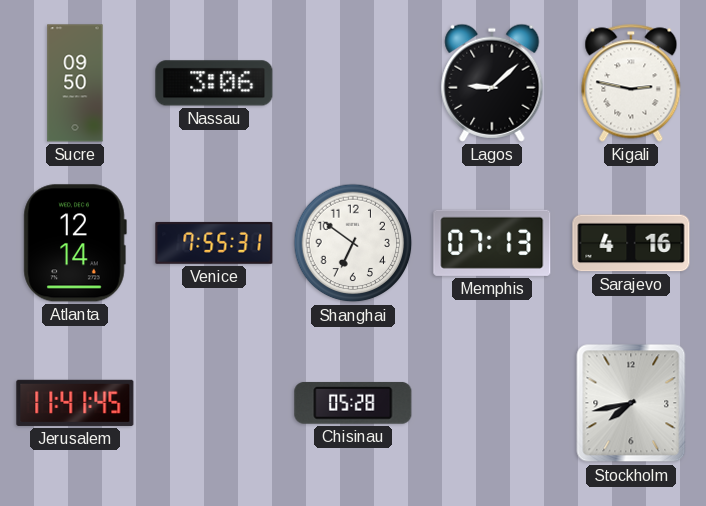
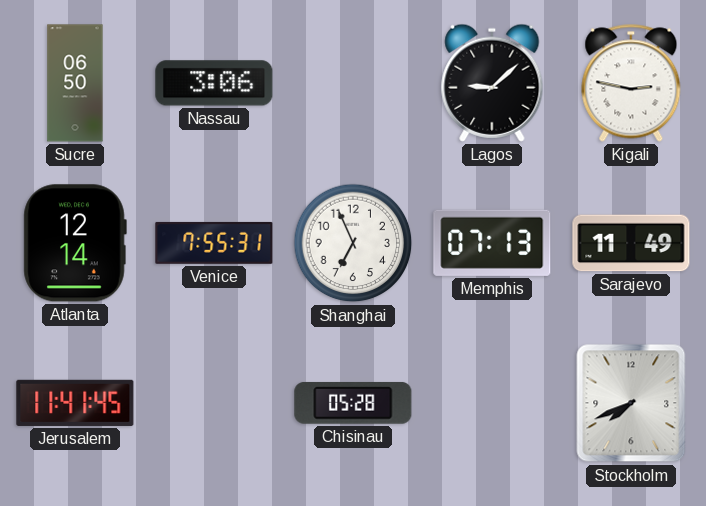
Sucre: 09:50 -> 06:50
Shanghai: 6:51 -> 6:56
Sarajevo: 4:16 -> 11:49
Stockholm: 7:43 -> 7:41
